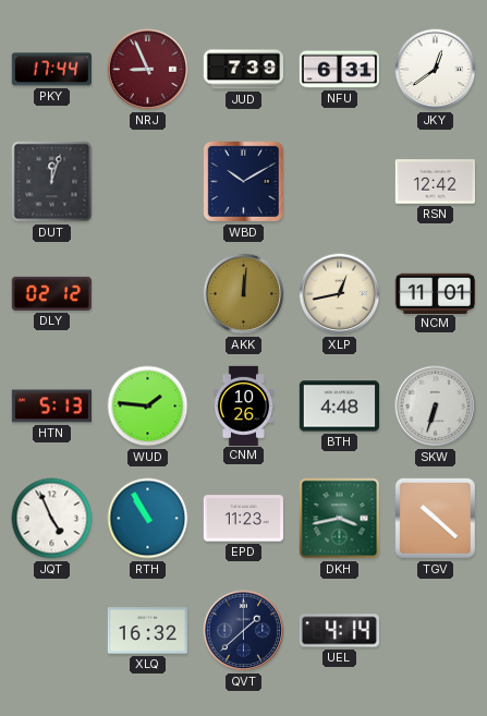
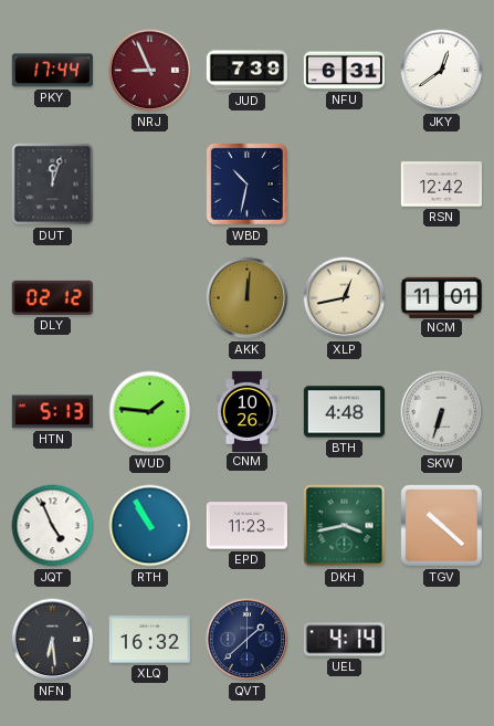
WBD: 10:10 -> 10:32
NFN: none -> 6:29
